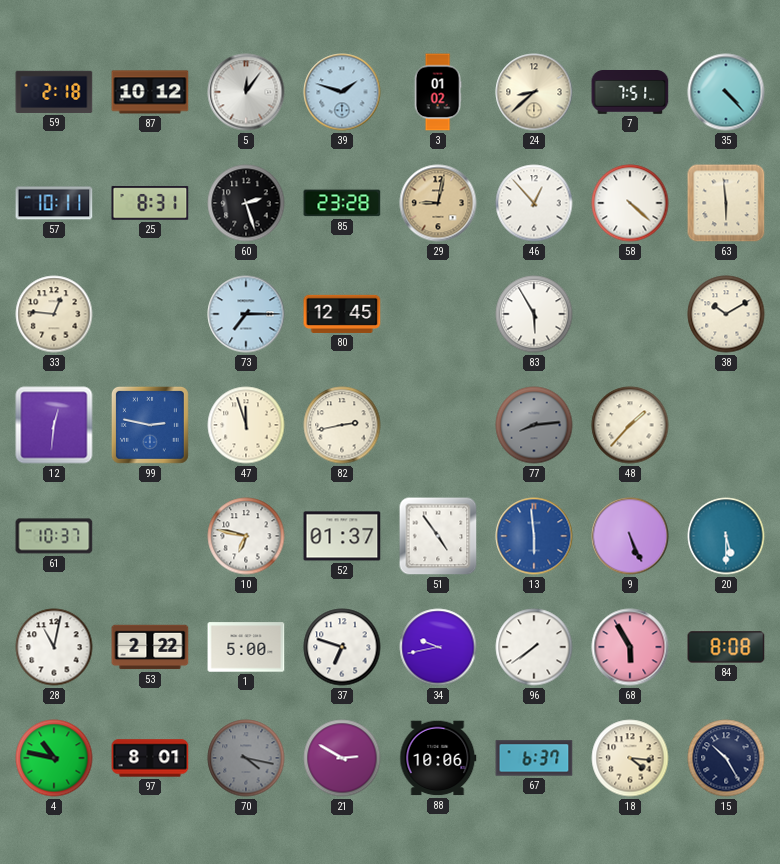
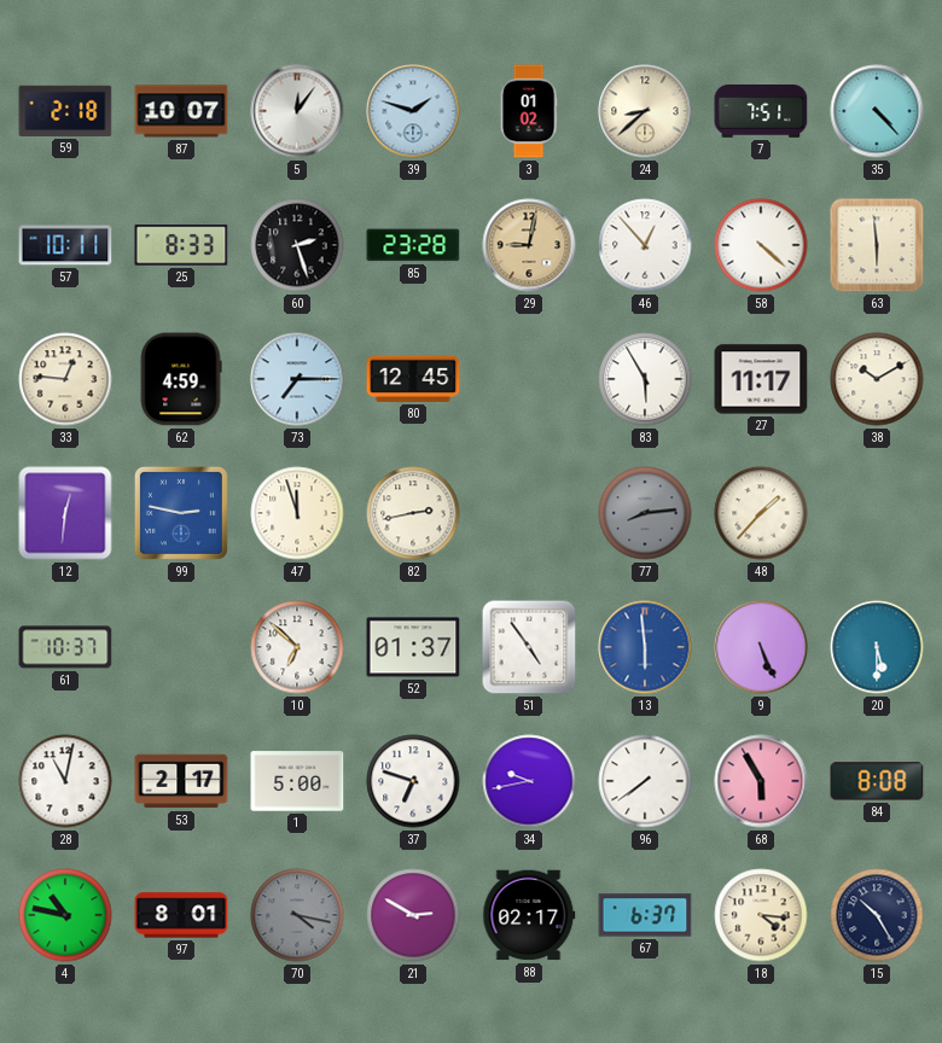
87: 10:12 -> 10:07
25: 8:31 -> 8:33
62: none -> 4:59
27: none -> 11:17
10: 6:47 -> 6:52
53: 2:22 -> 2:17
88: 10:06 -> 02:17
